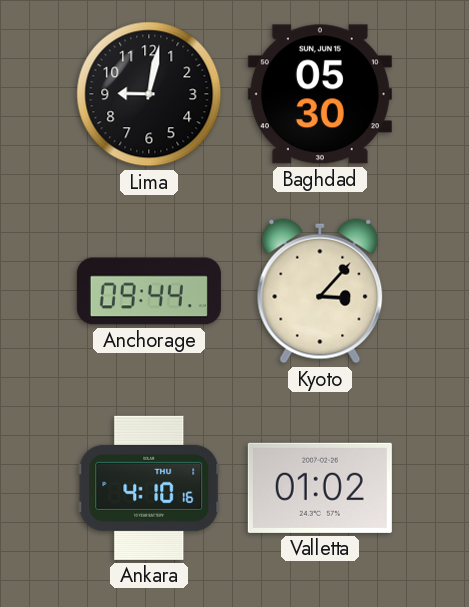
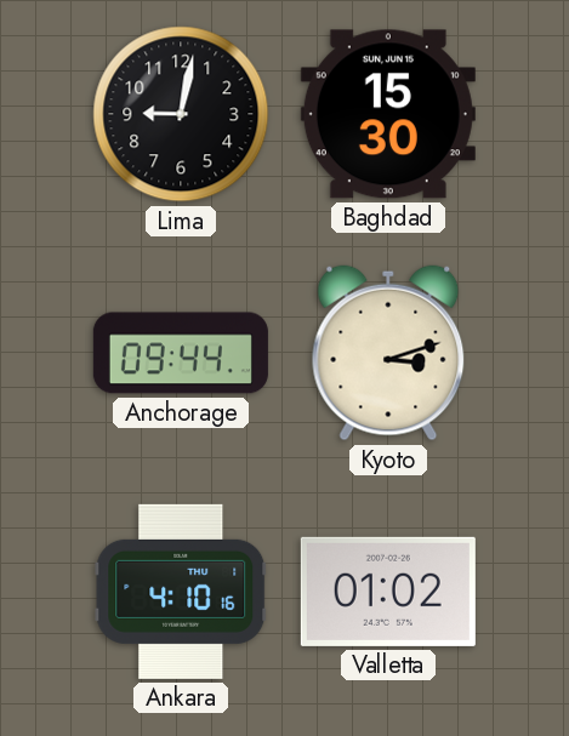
Baghdad: 05:30 -> 15:30
Kyoto: 3:07 -> 3:12
